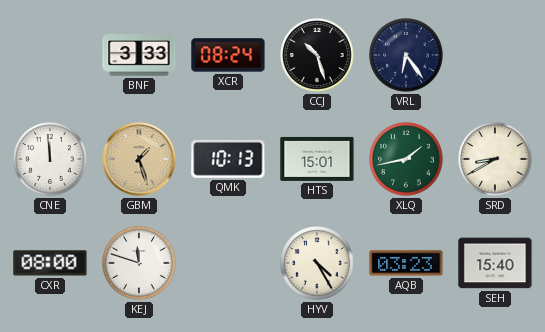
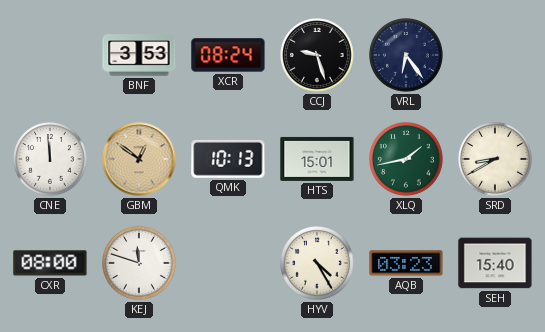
BNF: 3:33 -> 3:53
CCJ: 10:27 -> 9:27
GBM: 1:27 -> 12:51
